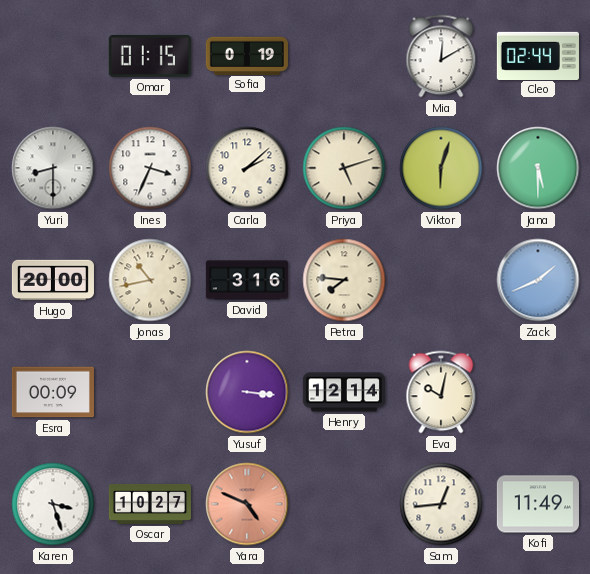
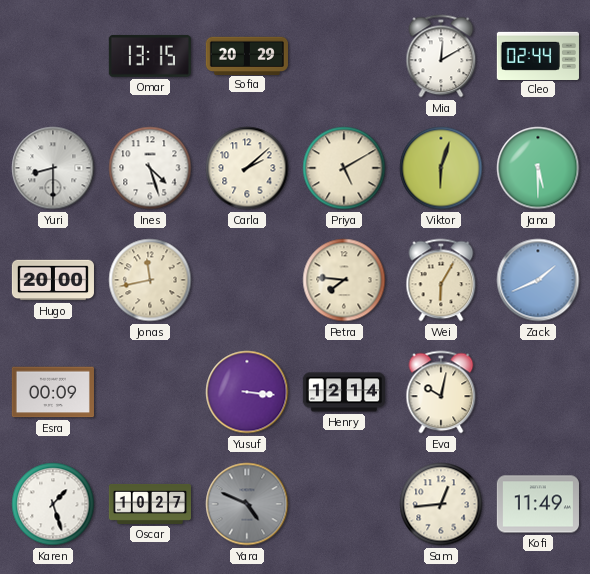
Omar: 01:15 -> 13:15
Sofia: 0:19 -> 20:29
Ines: 3:34 -> 4:27
Priya: 5:12 -> 5:10
Jonas: 10:43 -> 11:43
David: 3:16 -> none
Wei: none -> 6:05
Karen: 3:27 -> 1:27
Yara dial: salmon -> grey
